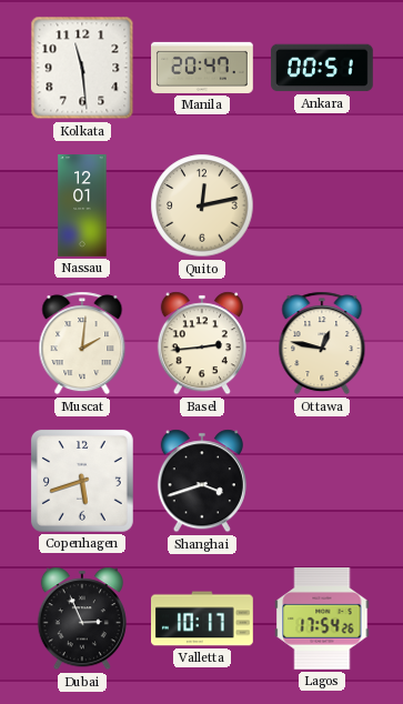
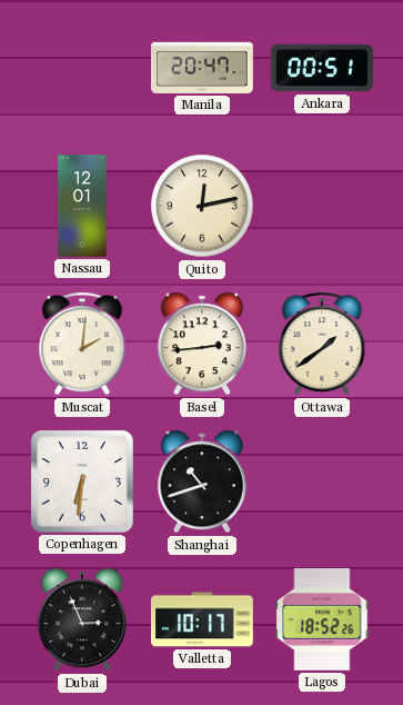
Kolkata: 11:29 -> none
Ottawa: 12:47 -> 1:39
Copenhagen: 5:42 -> 6:31
Shanghai: 3:42 -> 10:42
Lagos: 17:54 -> 18:52
